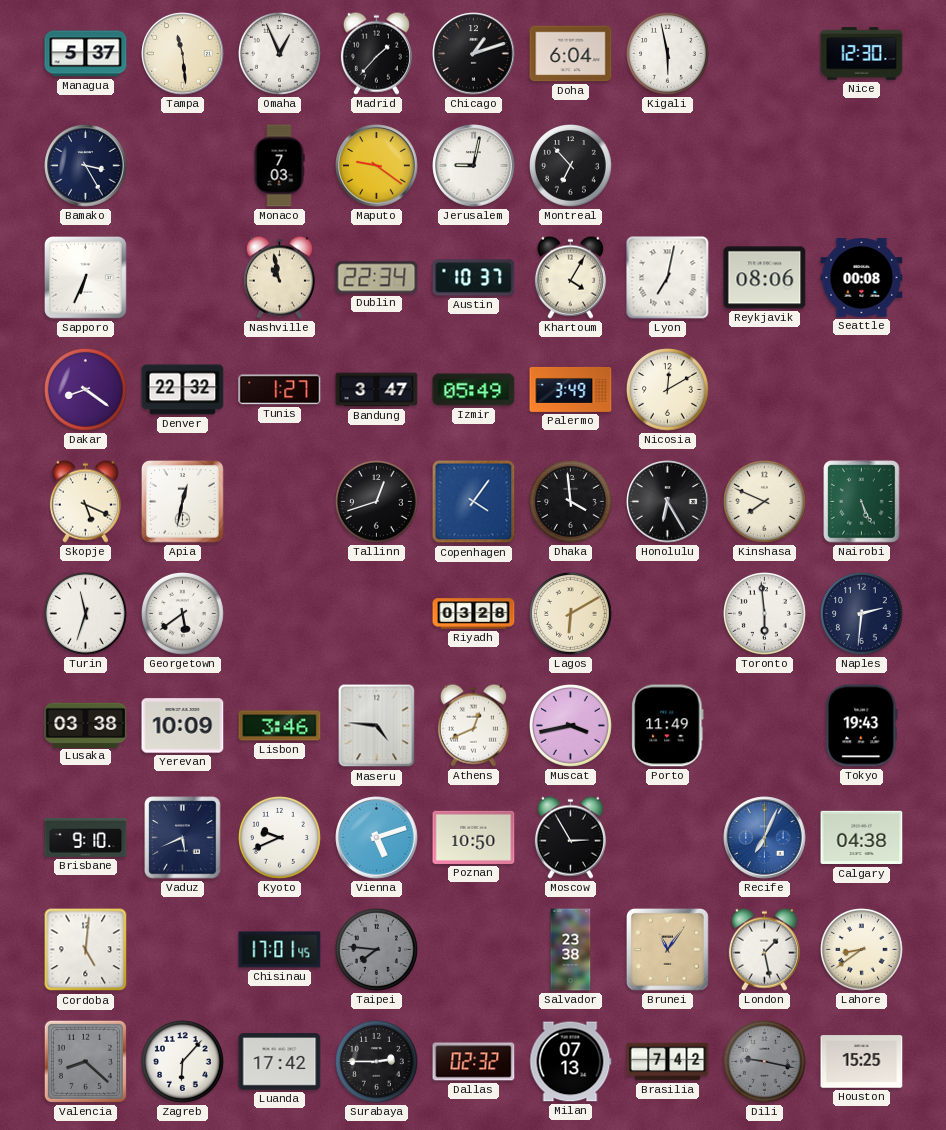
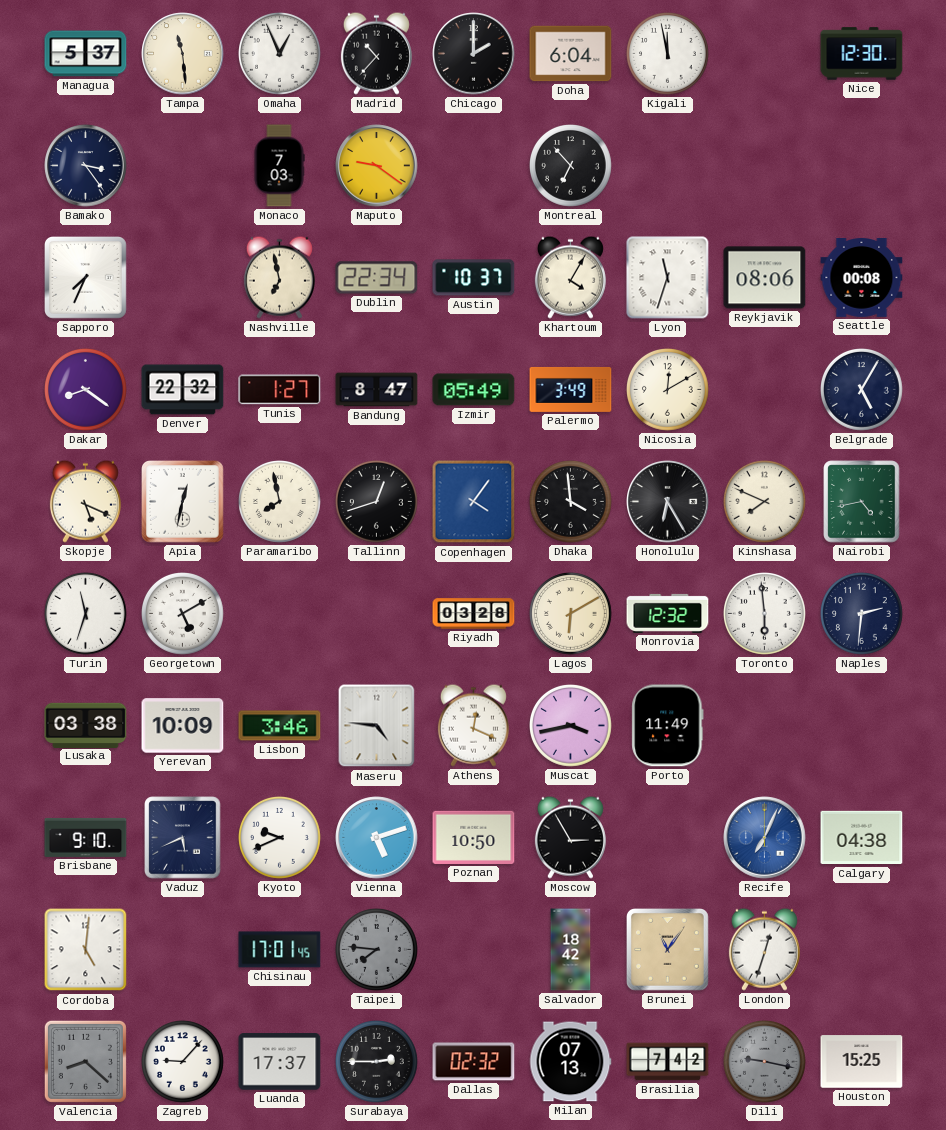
Madrid: 1:37 -> 10:37
Chicago: 1:12 -> 2:00
Kigali: 5:58 -> 11:58
Bamako: 3:25 -> 3:24
Jerusalem: 9:02 -> none
Sapporo: 6:34 -> 7:34
Nashville: 10:58 -> 6:58
Lyon: 7:02 -> 11:33
Bandung: 3:47 -> 8:47
Belgrade: none -> 5:05
Paramaribo: none -> 7:58
Nairobi: 5:26 -> 4:43
Georgetown: 5:39 -> 5:10
Monrovia: none -> 12:32
Athens: 12:41 -> 12:19
Tokyo: 19:43 -> none
Salvador: 23:38 -> 18:42
London: 1:28 -> 12:33
Lahore: 8:39 -> none
Zagreb: 6:07 -> 9:07
Luanda: 17:42 -> 17:37
